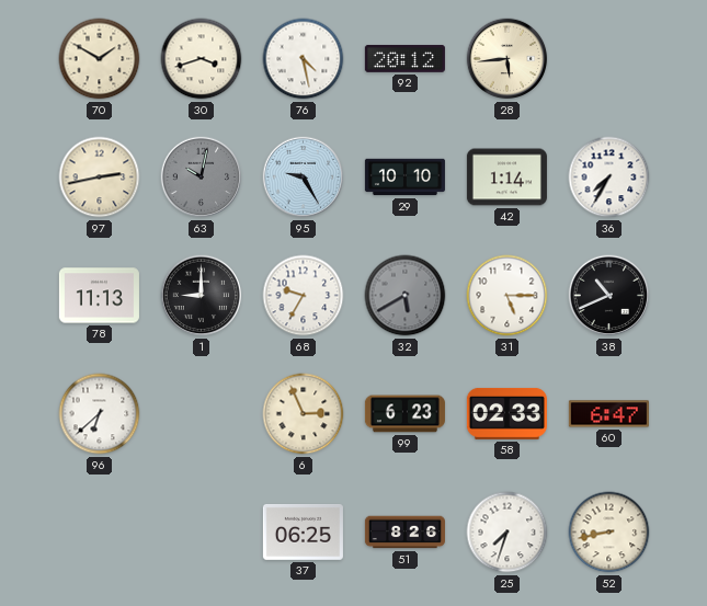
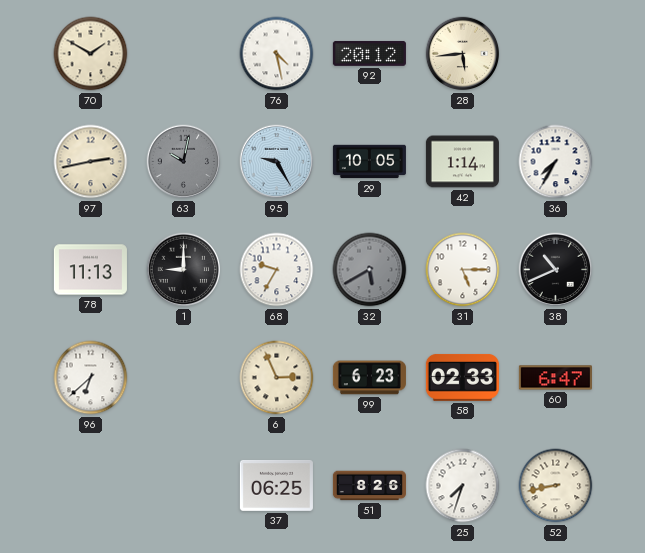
30: 3:42 -> none
29: 10:10 -> 10:05
